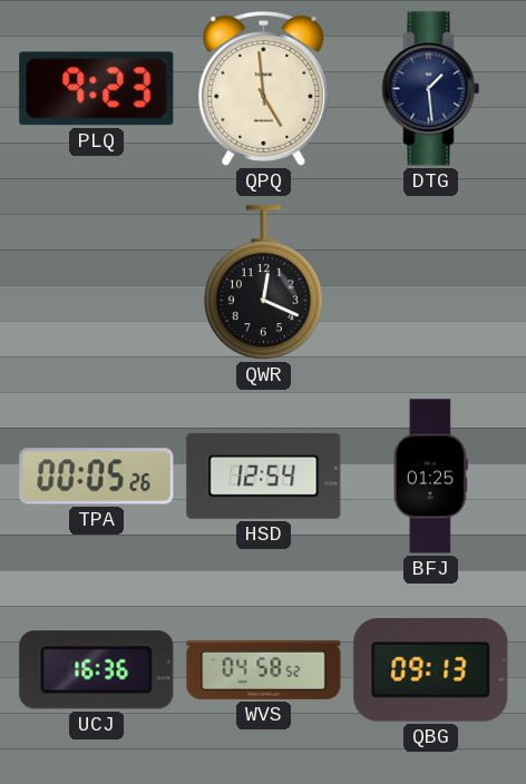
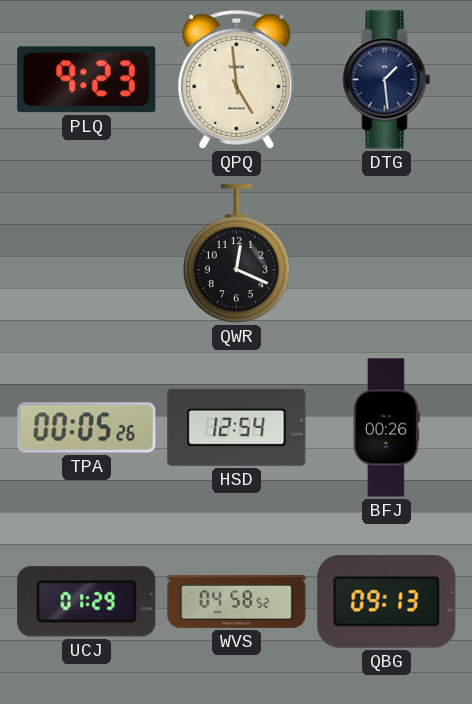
BFJ: 01:25 -> 00:26
UCJ: 16:36 -> 01:29
